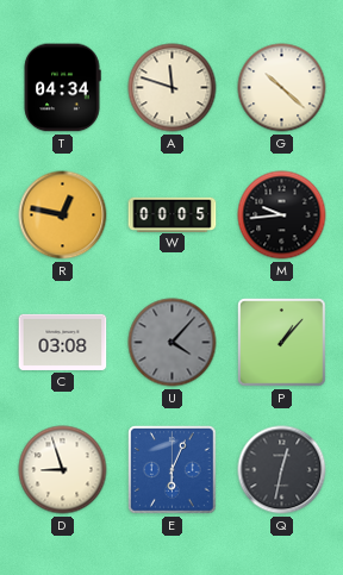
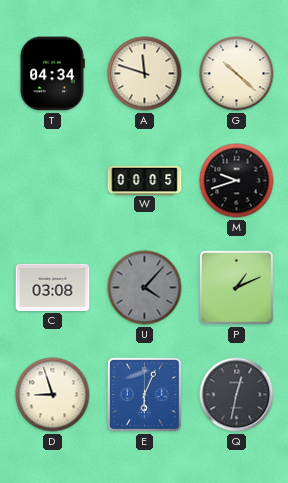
R: 12:47 -> none
M: 9:44 -> 9:42
P: 1:07 -> 1:11
